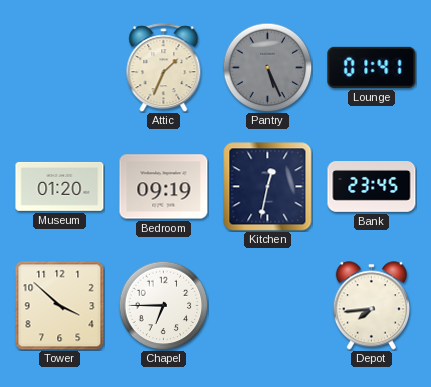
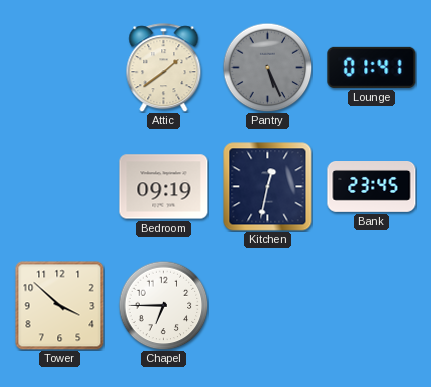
Attic: 1:34 -> 1:39
Museum: 01:20 -> none
Depot: 7:44 -> none
